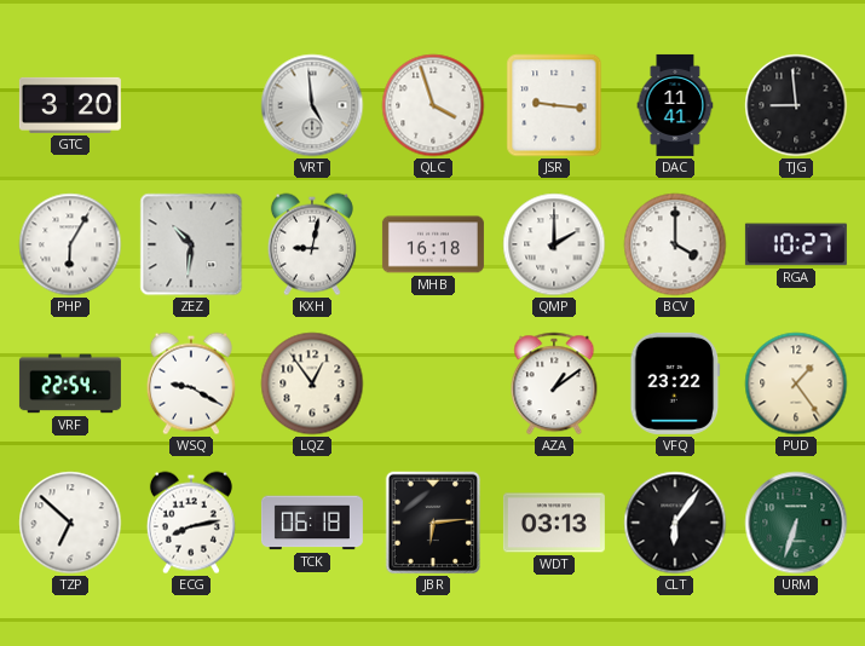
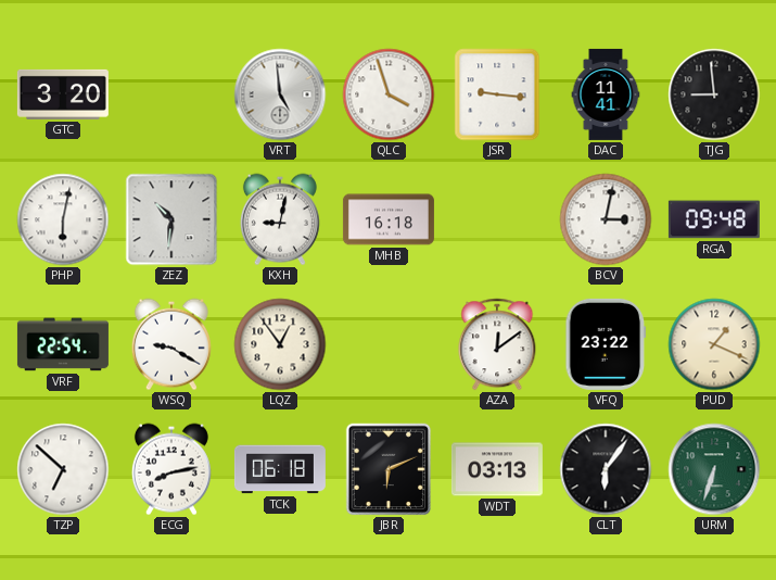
PHP: 6:05 -> 6:02
QMP: 2:00 -> none
BCV: 4:00 -> 3:02
RGA: 10:27 -> 09:48
AZA: 1:09 -> 12:09
PUD: 1:24 -> 1:19
JBR: 6:14 -> 6:11
